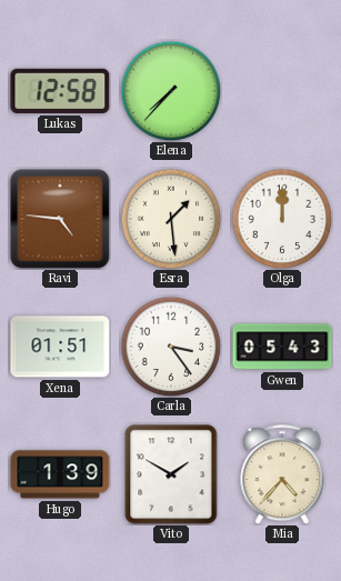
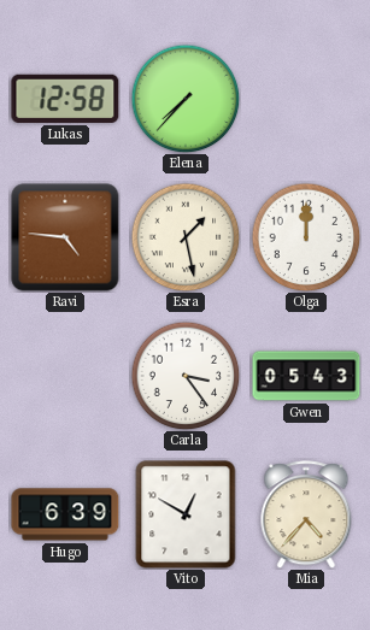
Esra: 1:29 -> 1:28
Xena: 01:51 -> none
Hugo: 1:39 -> 6:39
Vito: 1:50 -> 12:50
